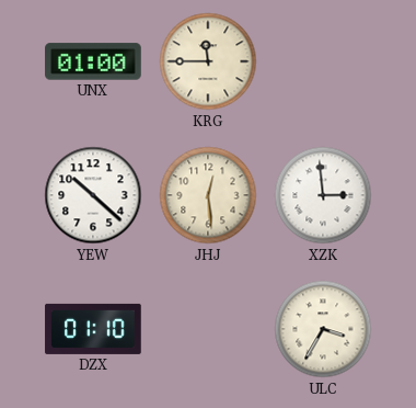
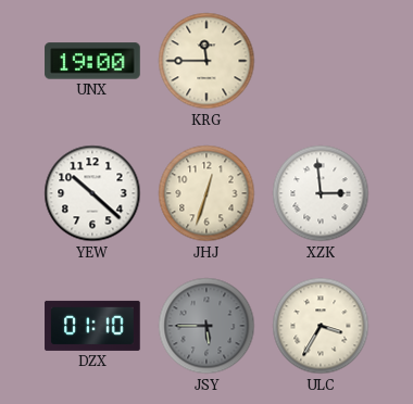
UNX: 01:00 -> 19:00
JHJ: 12:29 -> 12:33
JSY: none -> 5:45
